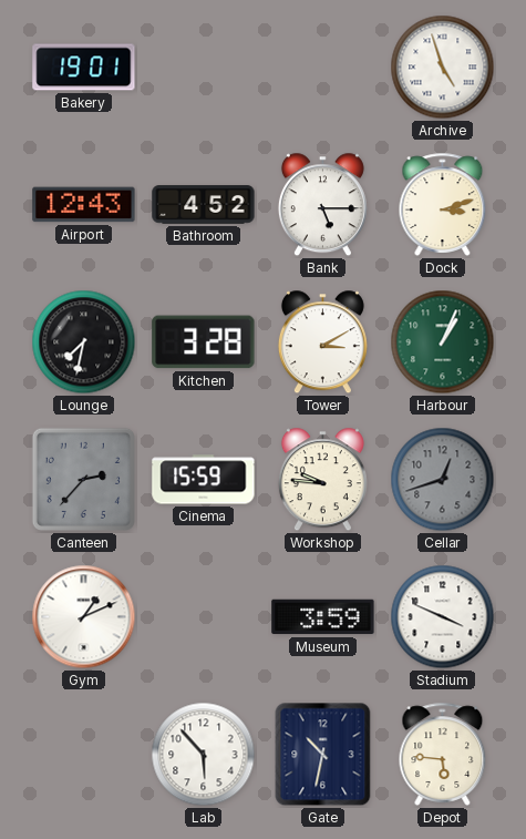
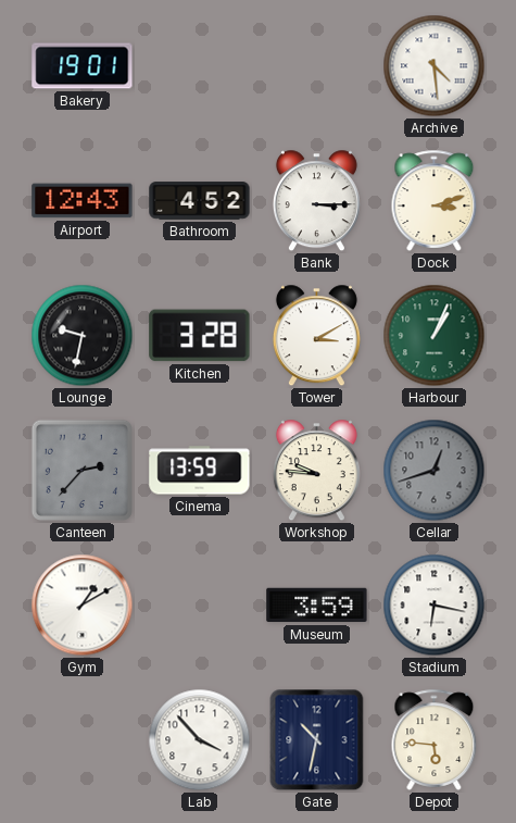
Archive: 4:57 -> 4:29
Bank: 5:15 -> 3:15
Lounge: 7:32 -> 9:32
Cinema: 15:59 -> 13:59
Gym: 1:11 -> 1:10
Stadium: 3:49 -> 6:17
Lab: 5:53 -> 3:53
